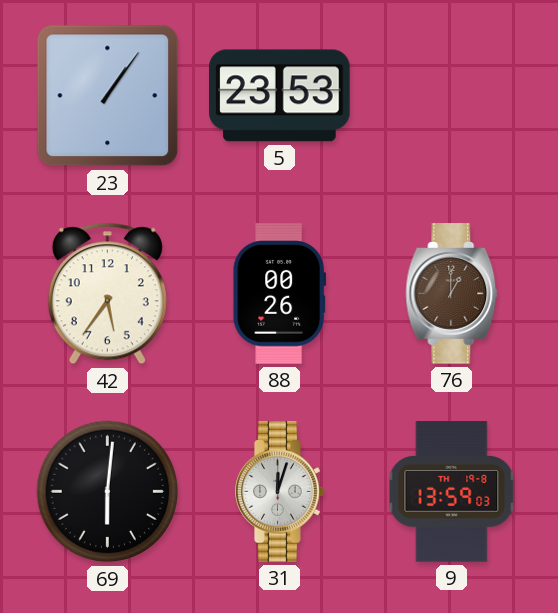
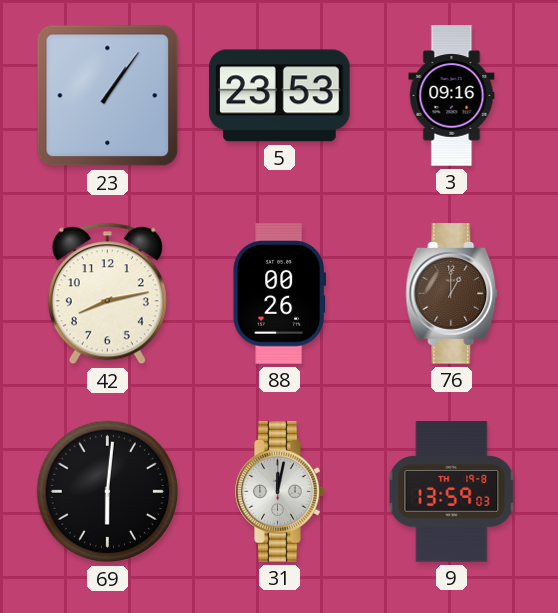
3: none -> 09:16
42: 5:36 -> 8:13
31: 12:03 -> 12:02
